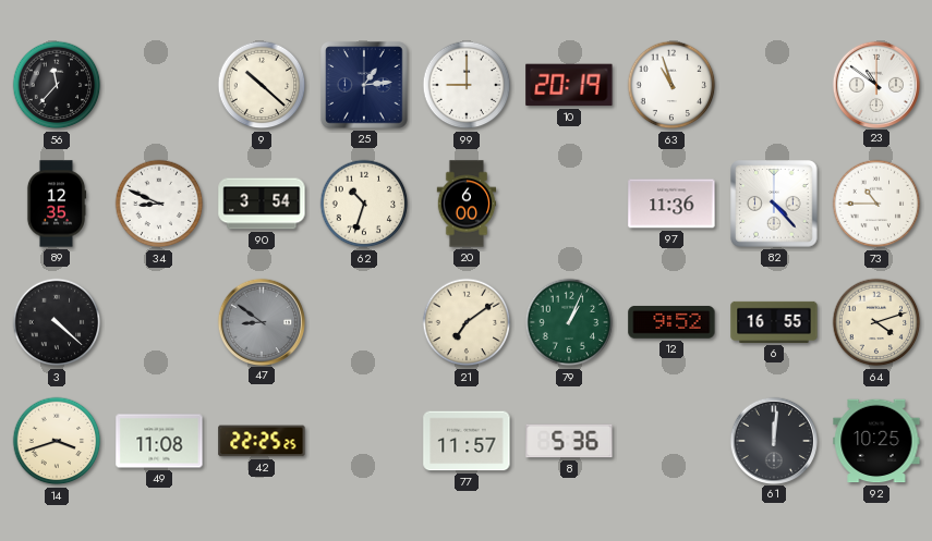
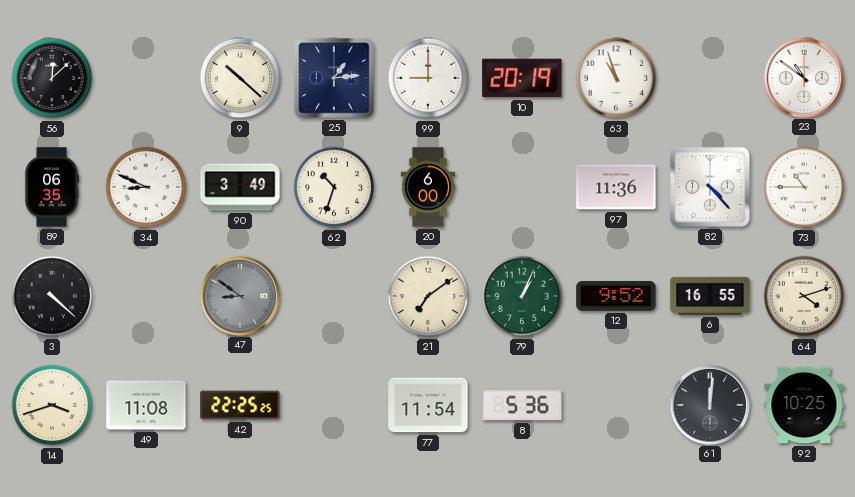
56: 11:37 -> 12:08
89: 12:35 -> 06:35
90: 3:54 -> 3:49
77: 11:57 -> 11:54
